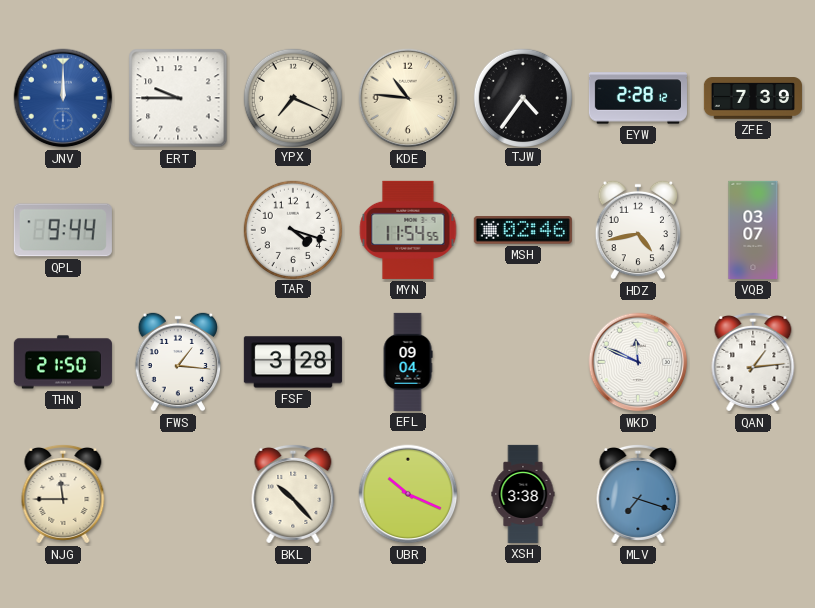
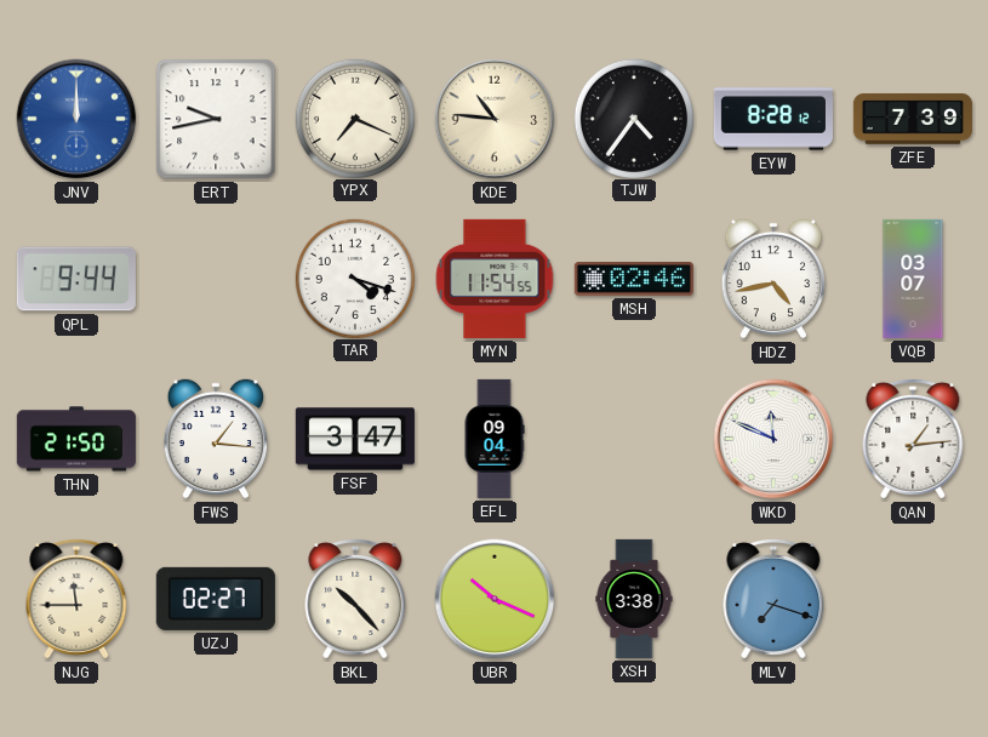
ERT: 9:45 -> 9:43
EYW: 2:28 -> 8:28
FSF: 3:28 -> 3:47
UZJ: none -> 02:27
